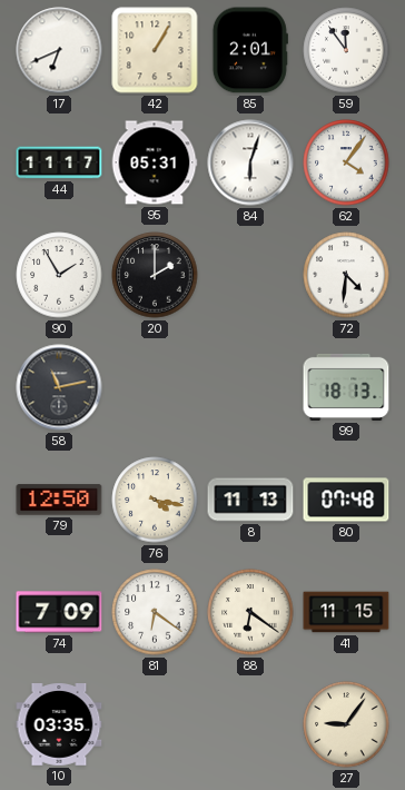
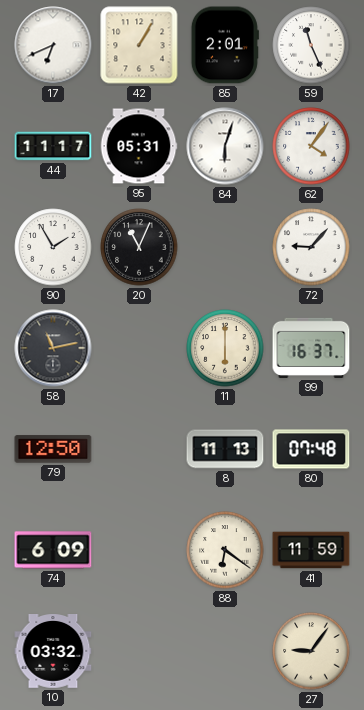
59: 11:54 -> 11:26
20: 2:00 -> 11:04
72: 4:31 -> 9:07
11: none -> 6:00
99: 18:13 -> 16:37
76: 4:17 -> none
74: 7:09 -> 6:09
81: 6:21 -> none
41: 11:15 -> 11:59
10: 03:35 -> 03:32
